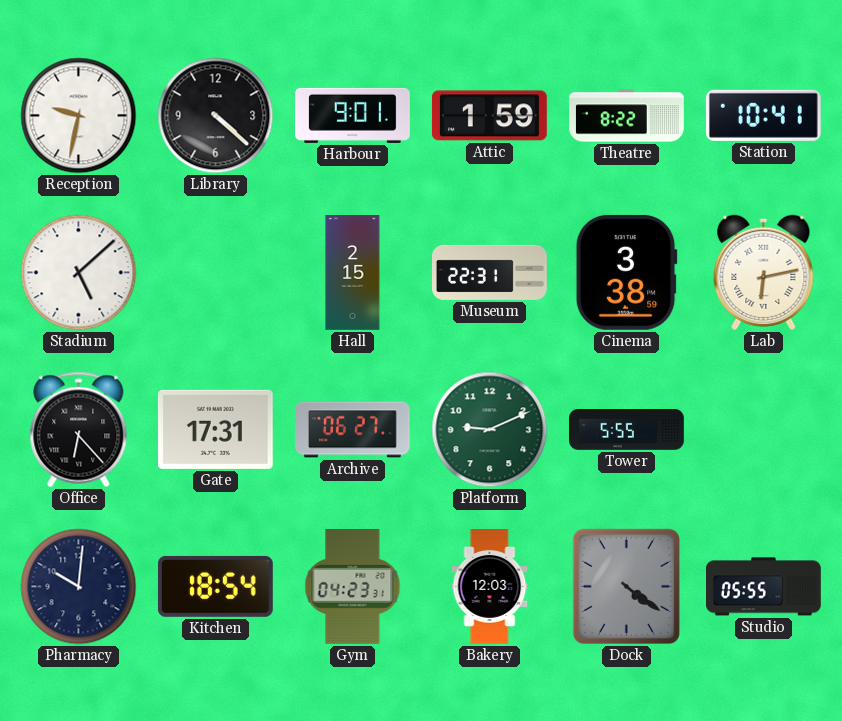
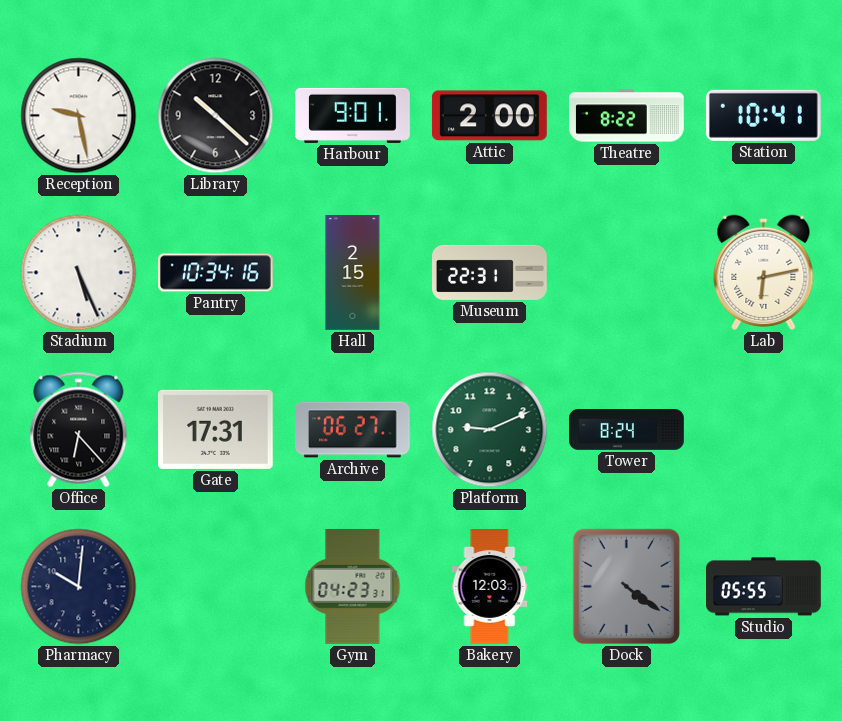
Reception: 9:32 -> 9:28
Library: 4:22 -> 10:22
Attic: 1:59 -> 2:00
Stadium: 5:08 -> 5:26
Pantry: none -> 10:34
Cinema: 3:38 -> none
Tower: 5:55 -> 8:24
Kitchen: 18:54 -> none
